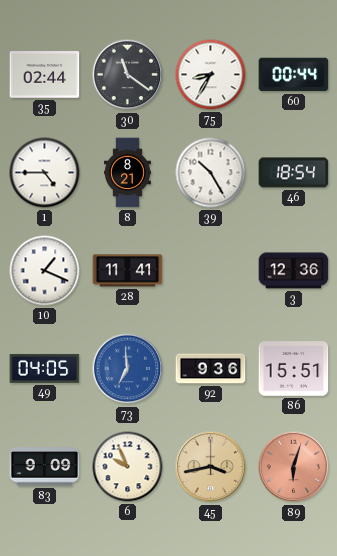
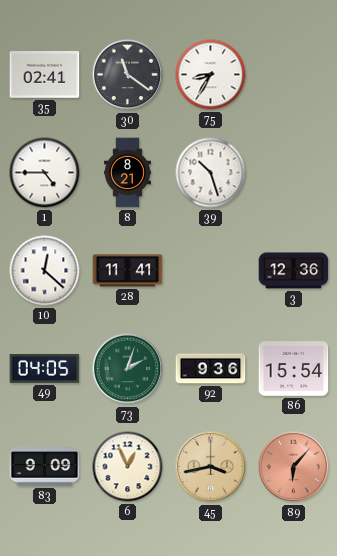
35: 02:44 -> 02:41
60: 00:44 -> none
39: 10:25 -> 10:27
46: 18:54 -> none
10: 1:19 -> 12:22
73: 6:59 -> 2:03
73 dial: blue -> green
86: 15:51 -> 15:54
6: 9:56 -> 12:56
89: 6:03 -> 6:07
